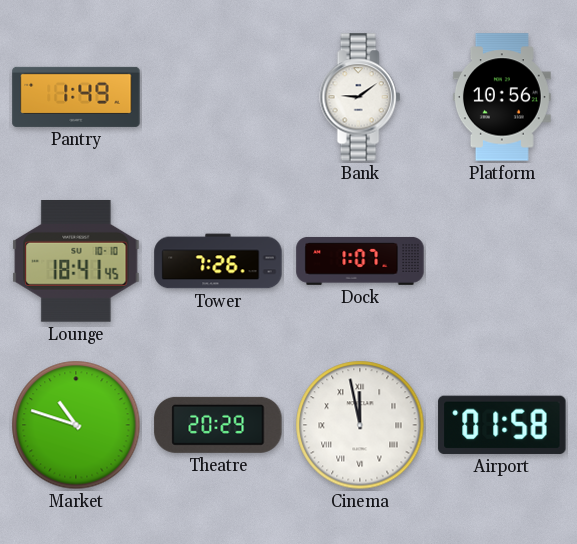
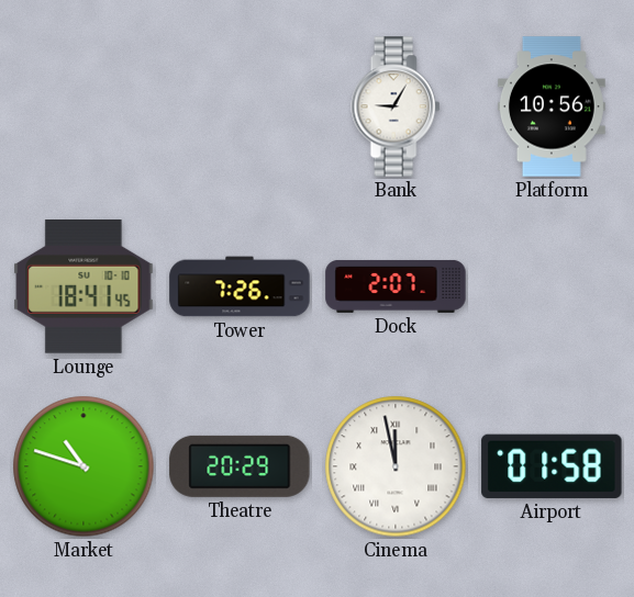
Pantry: 1:49 -> none
Bank: 9:09 -> 9:05
Dock: 1:07 -> 2:07
